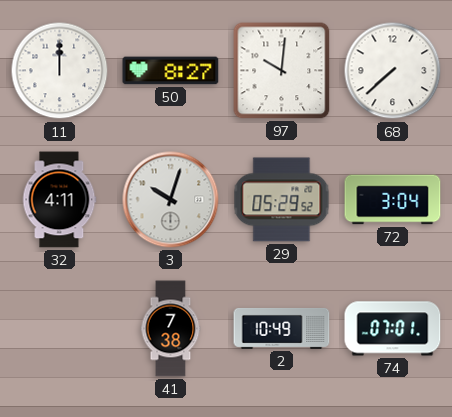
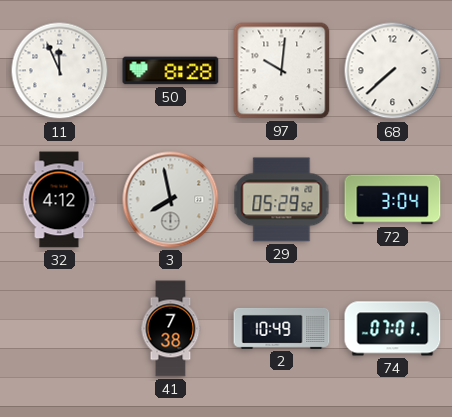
11: 12:00 -> 11:56
50: 8:27 -> 8:28
32: 4:11 -> 4:12
3: 10:03 -> 7:58
